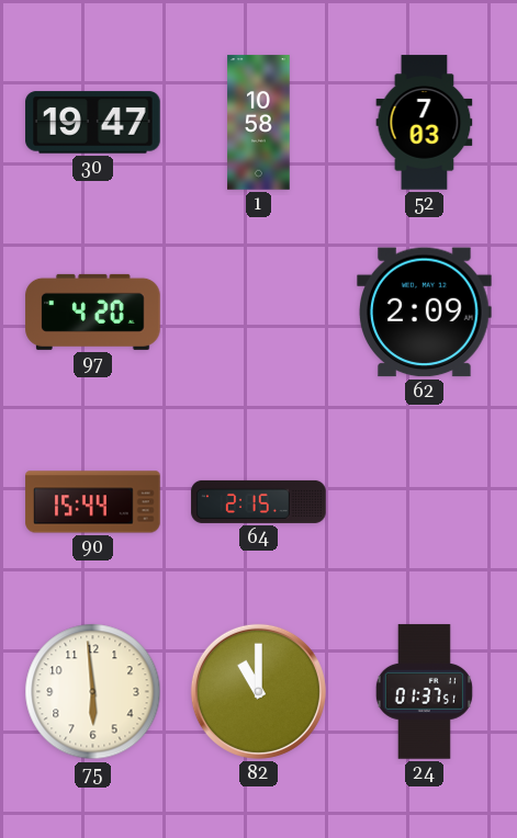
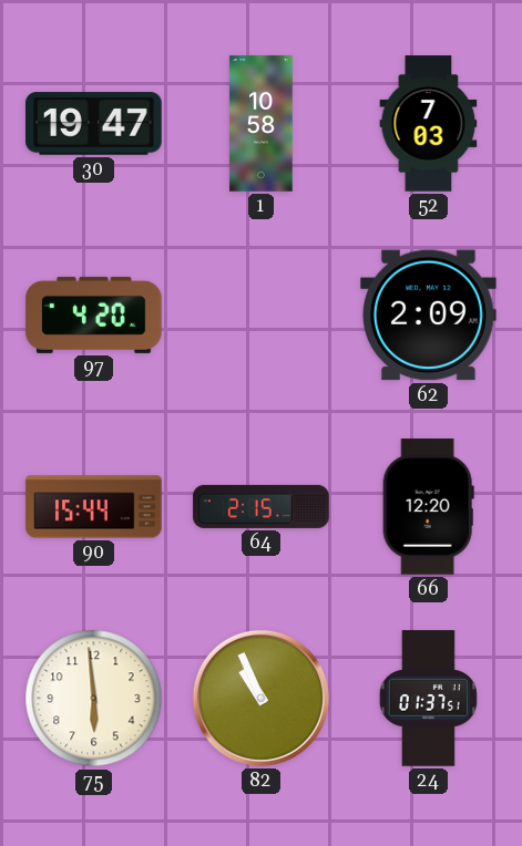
66: none -> 12:20
82: 11:00 -> 10:56
